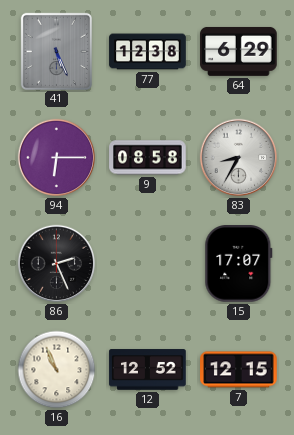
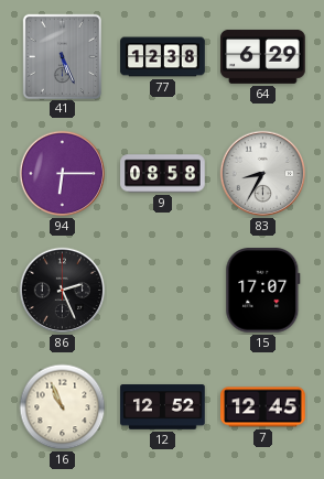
7: 12:15 -> 12:45
